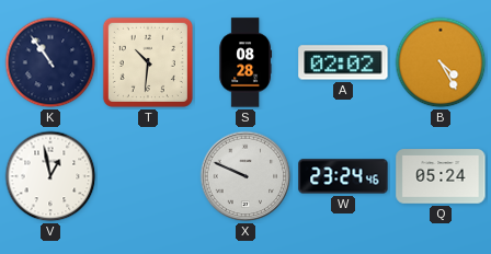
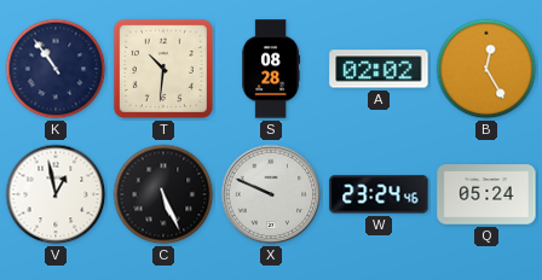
B: 4:25 -> 12:25
C: none -> 5:26
